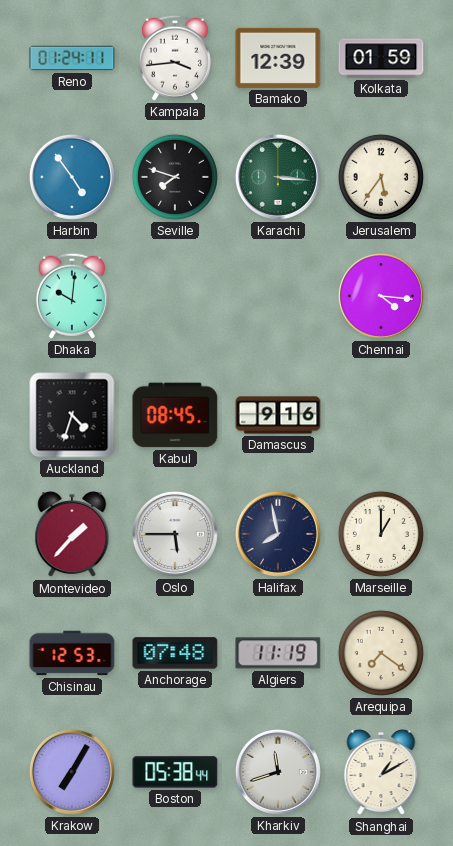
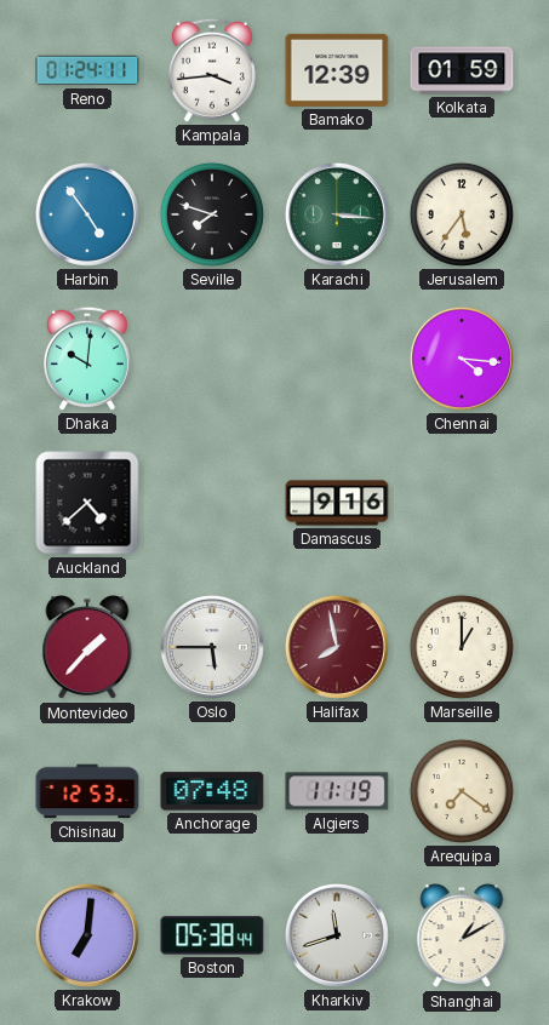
Auckland: 4:33 -> 4:38
Kabul: 08:45 -> none
Halifax dial: navy -> burgundy
Krakow: 7:05 -> 7:01
